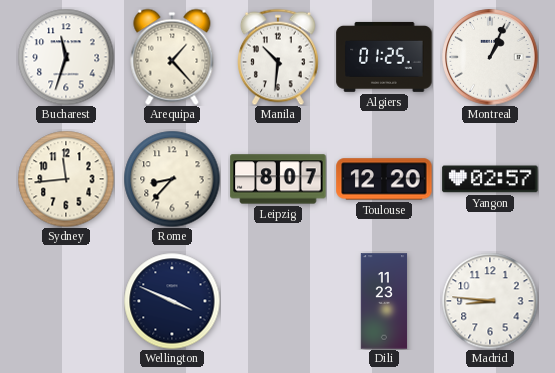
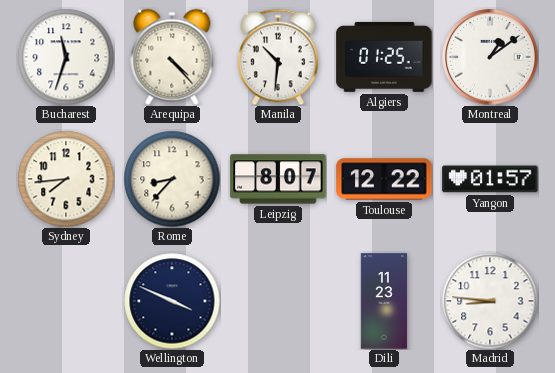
Arequipa: 1:23 -> 4:23
Montreal: 1:04 -> 1:09
Sydney: 11:44 -> 7:44
Toulouse: 12:20 -> 12:22
Yangon: 02:57 -> 01:57
